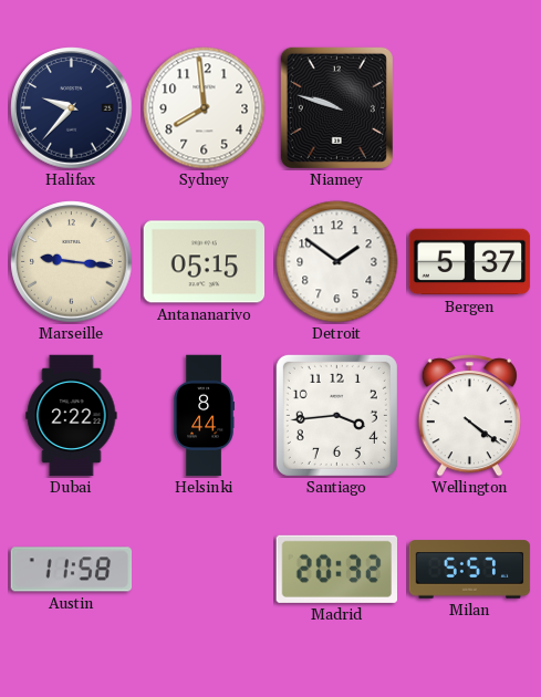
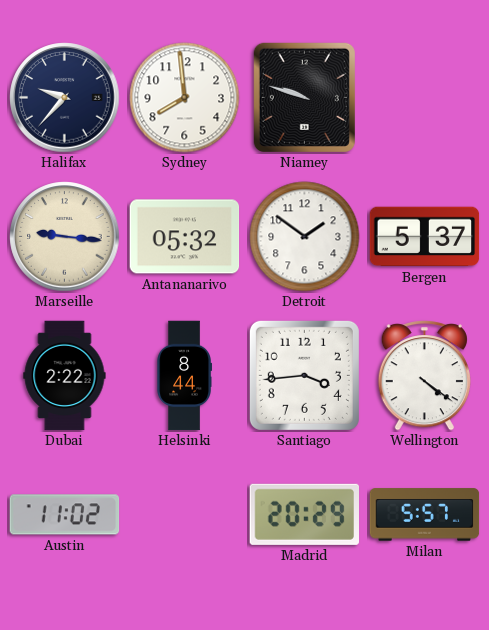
Antananarivo: 05:15 -> 05:32
Austin: 11:58 -> 11:02
Madrid: 20:32 -> 20:29
